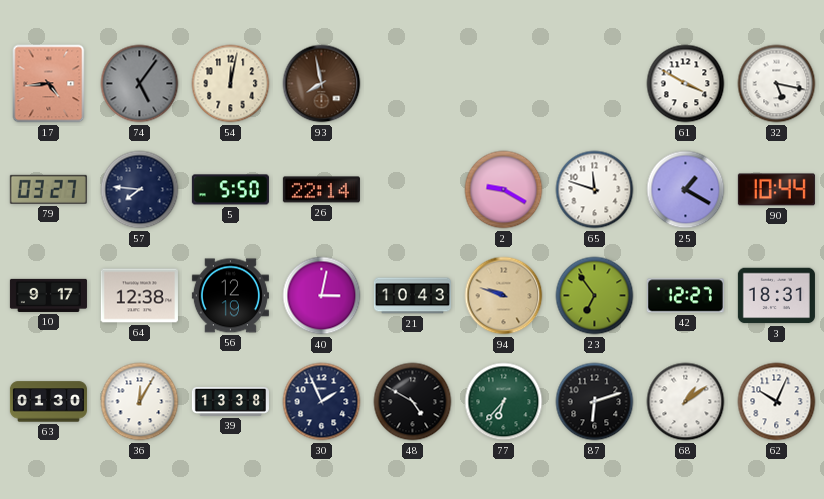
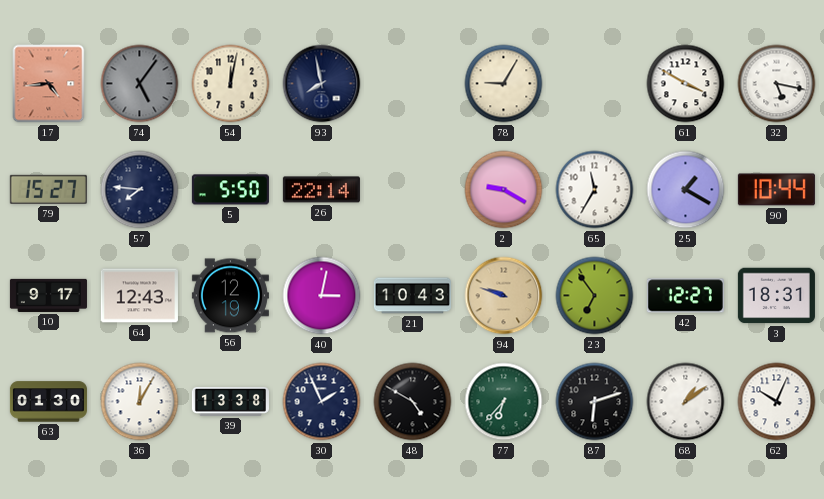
93 dial: brown -> navy
78: none -> 9:05
79: 03:27 -> 15:27
65: 11:48 -> 11:35
64: 12:38 -> 12:43
